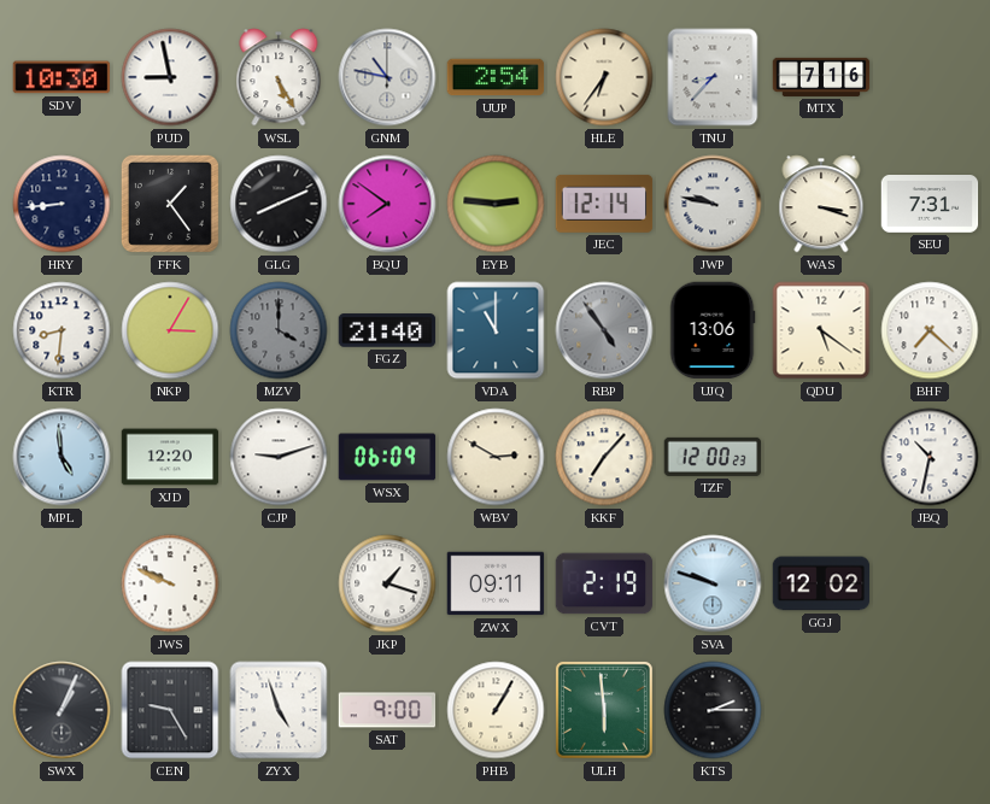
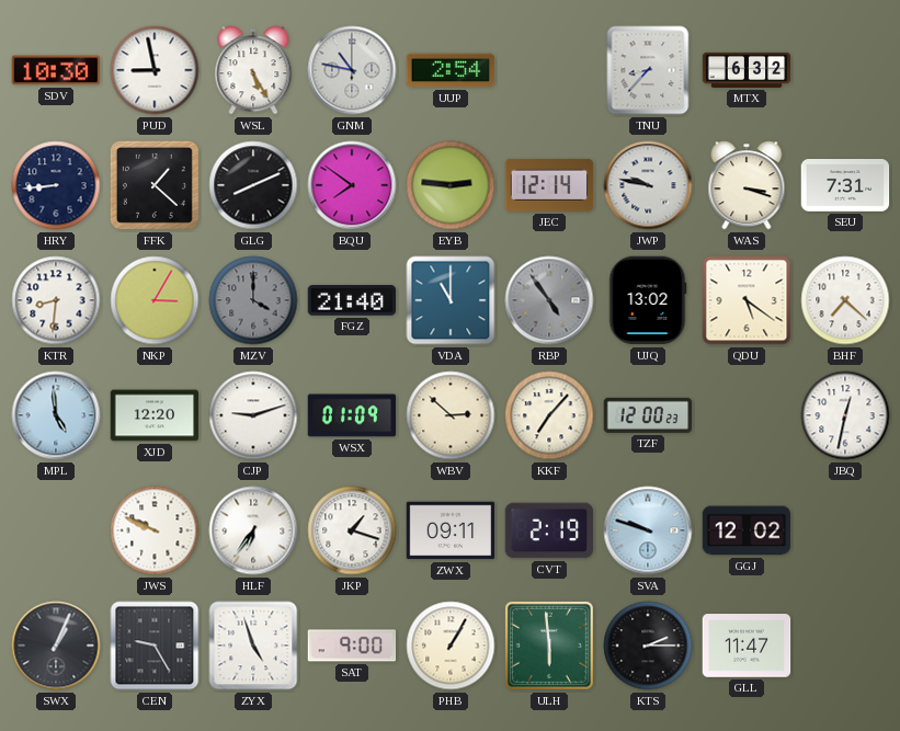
HLE: 6:36 -> none
MTX: 7:16 -> 6:32
FFK: 1:24 -> 1:22
UJQ: 13:06 -> 13:02
WSX: 06:09 -> 01:09
WBV: 2:50 -> 2:52
JBQ: 10:32 -> 12:32
HLF: none -> 6:36
GLL: none -> 11:47
